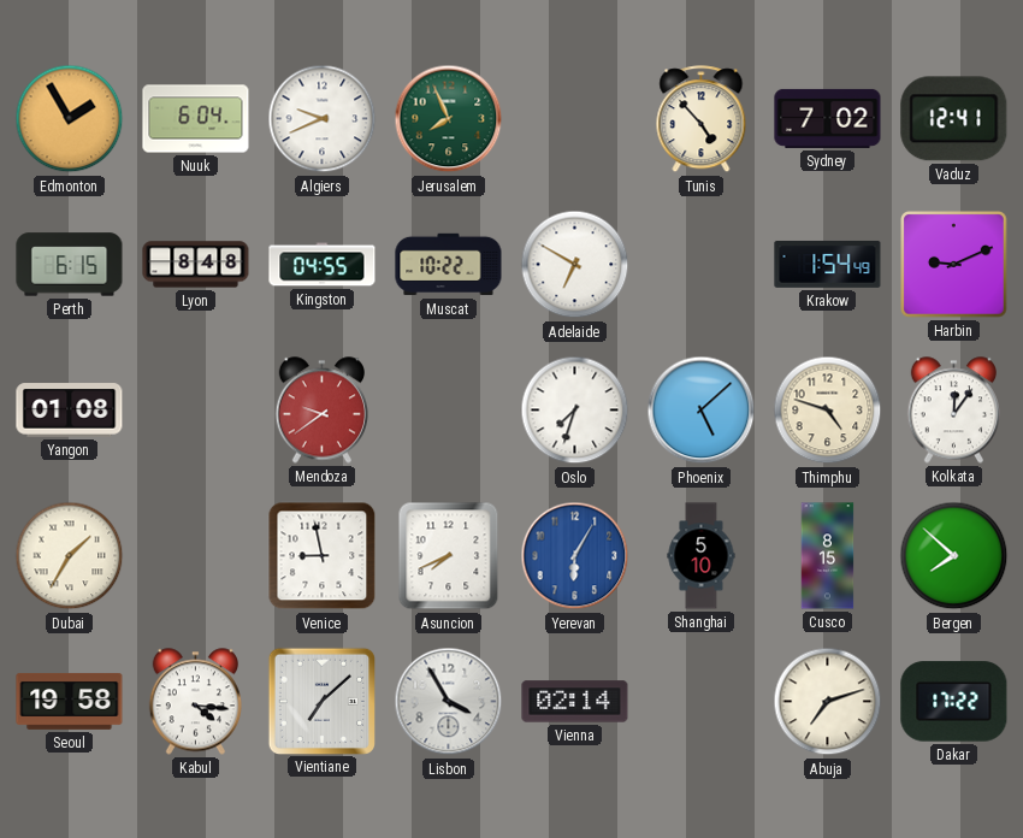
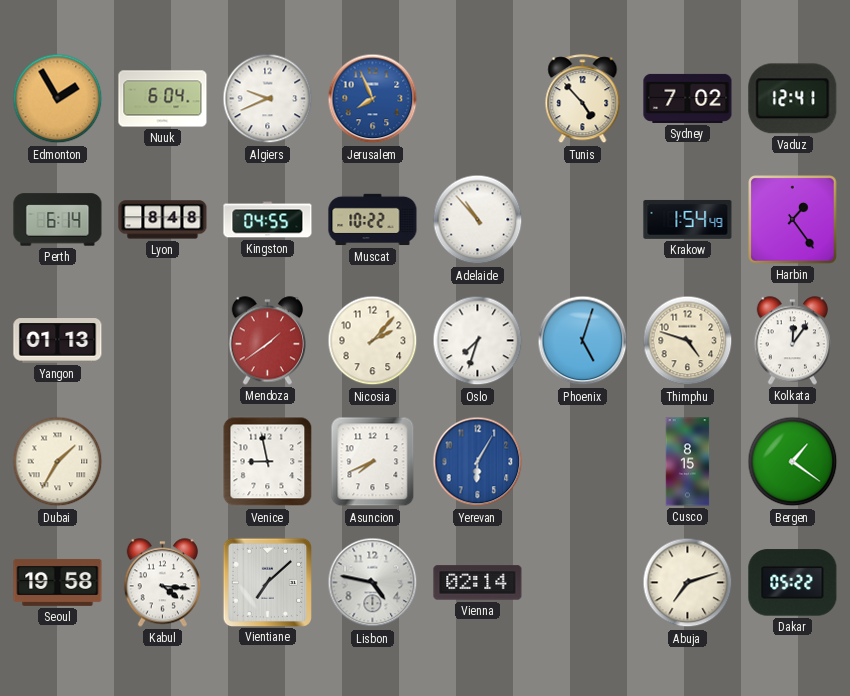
Jerusalem dial: green -> blue
Perth: 6:15 -> 6:14
Adelaide: 6:50 -> 10:53
Harbin: 9:11 -> 1:24
Yangon: 01:08 -> 01:13
Mendoza: 9:39 -> 1:39
Nicosia: none -> 2:07
Phoenix: 5:08 -> 5:03
Shanghai: 5:10 -> none
Bergen: 7:52 -> 1:21
Lisbon: 3:55 -> 4:47
Dakar: 17:22 -> 05:22
